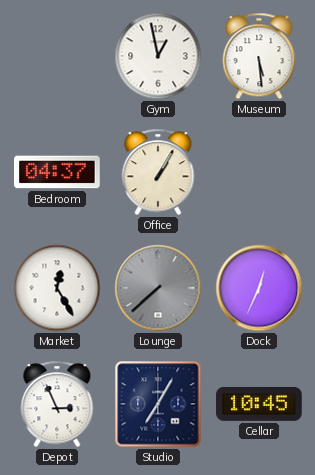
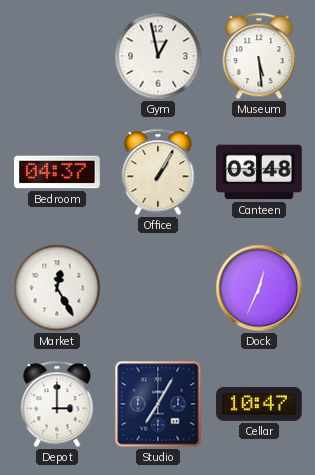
Canteen: none -> 03:48
Lounge: 7:38 -> none
Depot: 2:56 -> 3:00
Cellar: 10:45 -> 10:47
